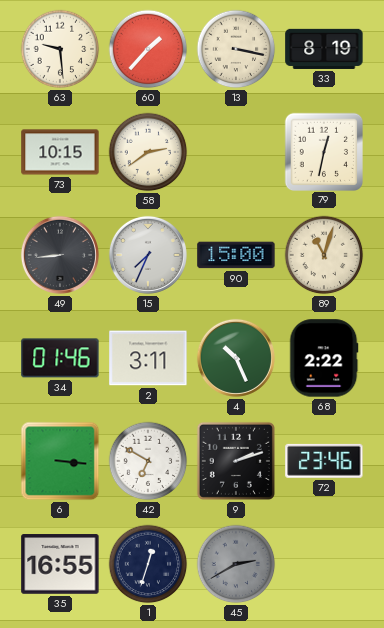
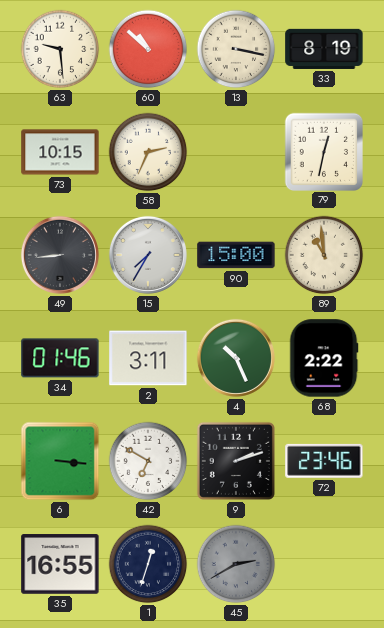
60: 1:37 -> 10:52
58: 2:39 -> 2:34
15: 7:34 -> 7:35
89: 11:03 -> 10:59
